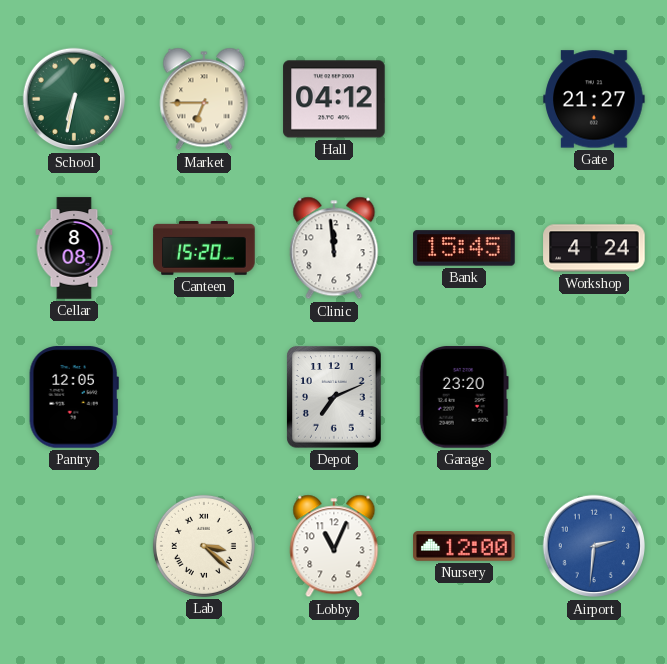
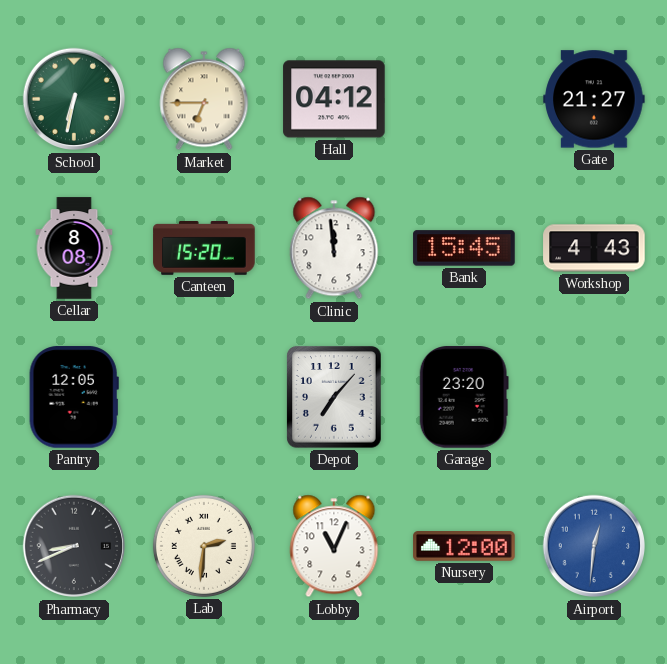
Workshop: 4:24 -> 4:43
Depot: 7:11 -> 7:07
Pharmacy: none -> 8:41
Lab: 3:22 -> 2:31
Airport: 2:31 -> 12:31
